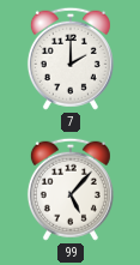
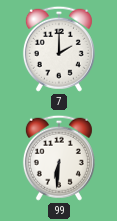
99: 5:07 -> 6:31
